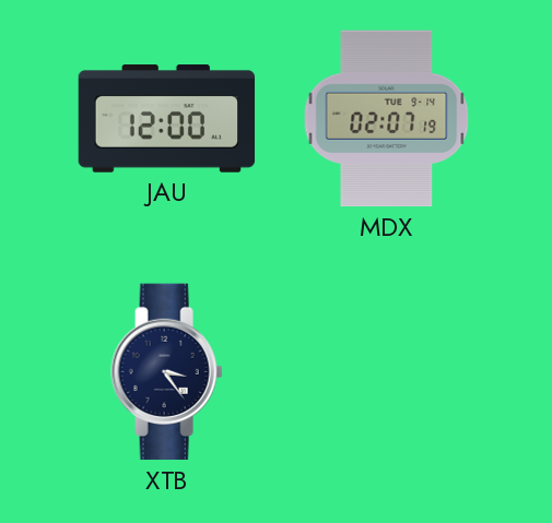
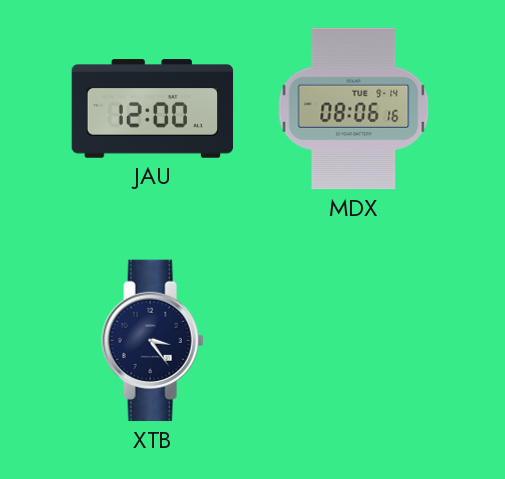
MDX: 02:07 -> 08:06
